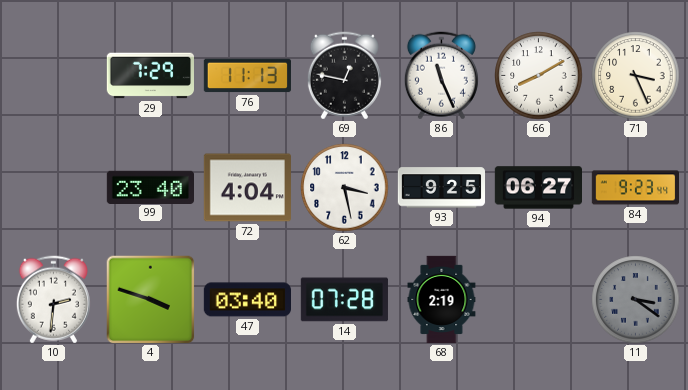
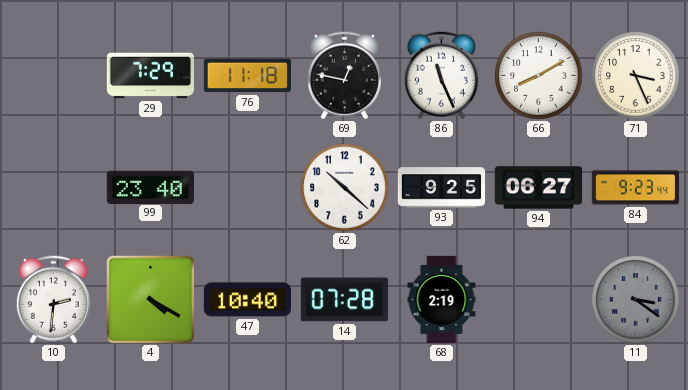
76: 11:13 -> 11:18
72: 4:04 -> none
62: 3:28 -> 10:22
4: 3:48 -> 4:20
47: 03:40 -> 10:40
